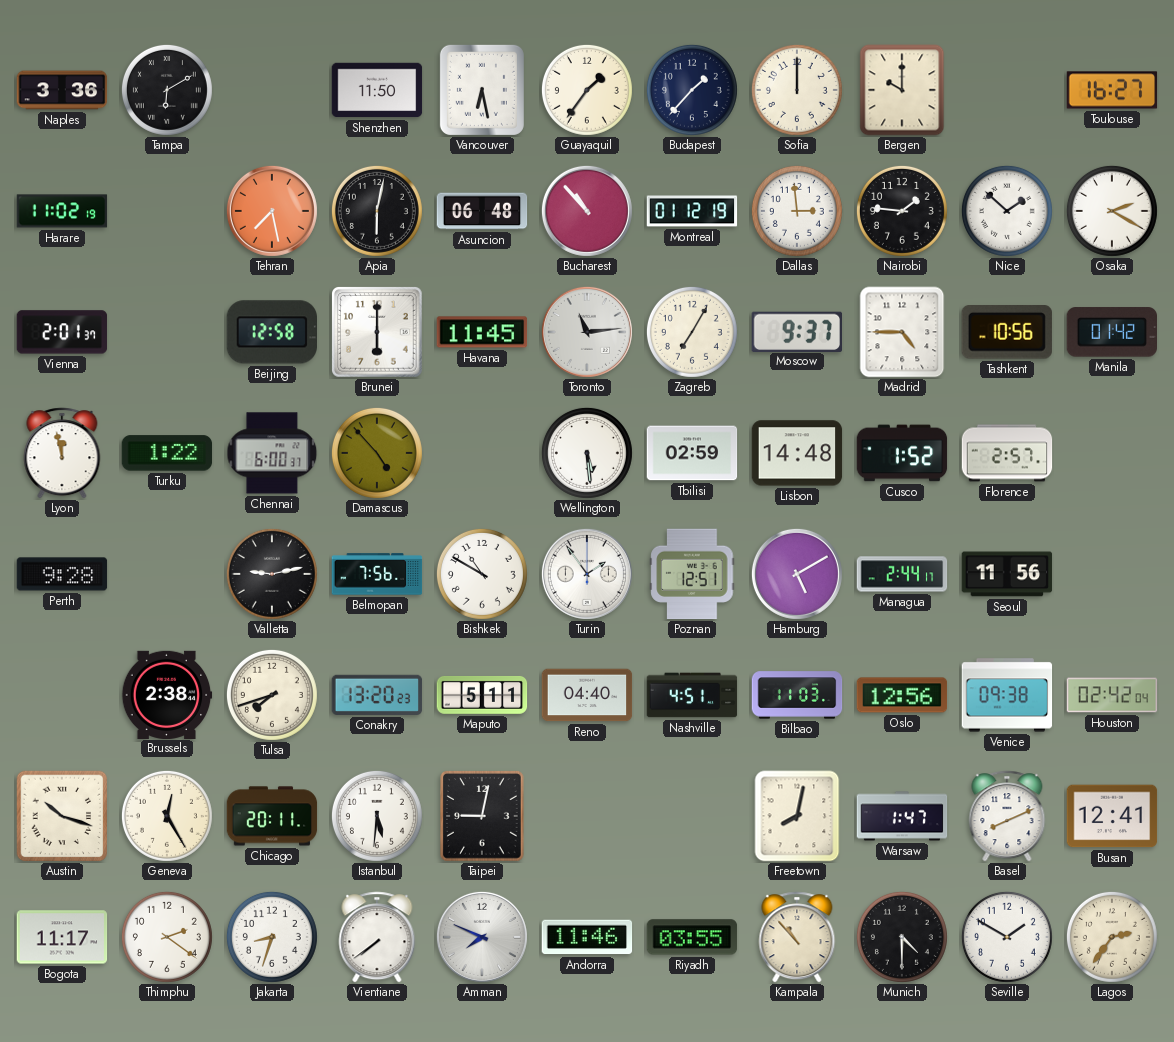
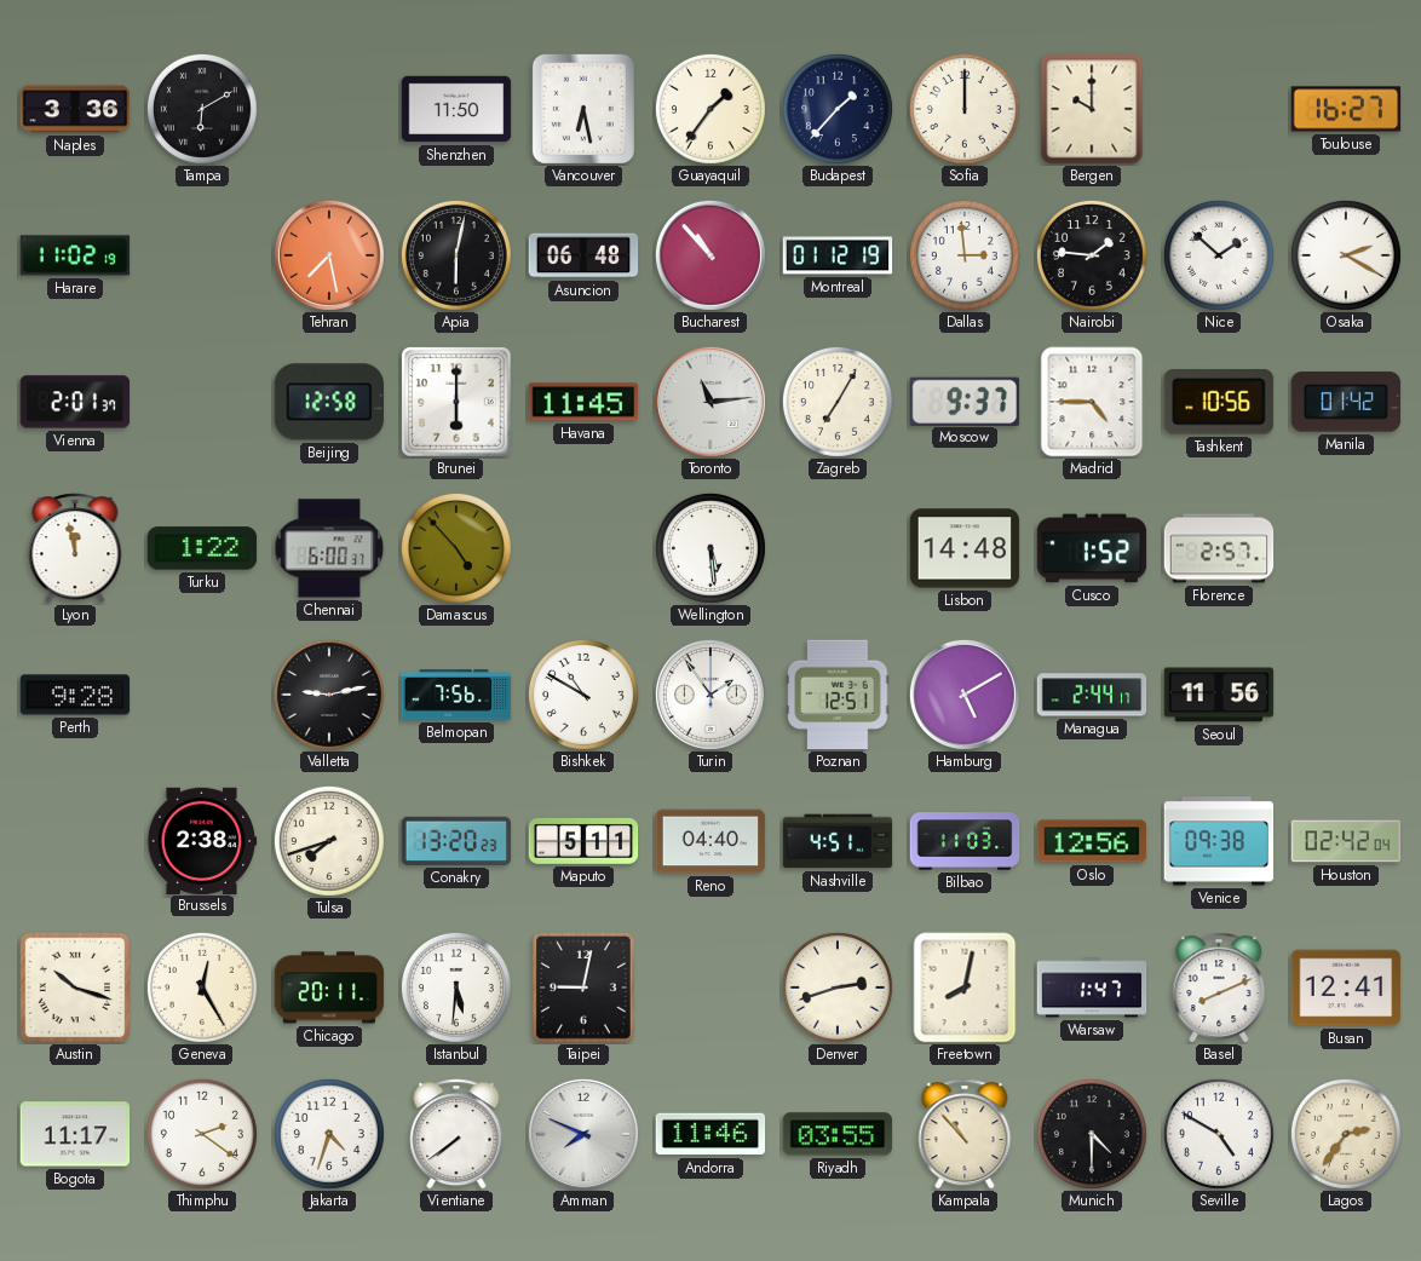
Tbilisi: 02:59 -> none
Denver: none -> 2:42
Jakarta: 8:33 -> 4:33
Seville: 1:50 -> 4:50
